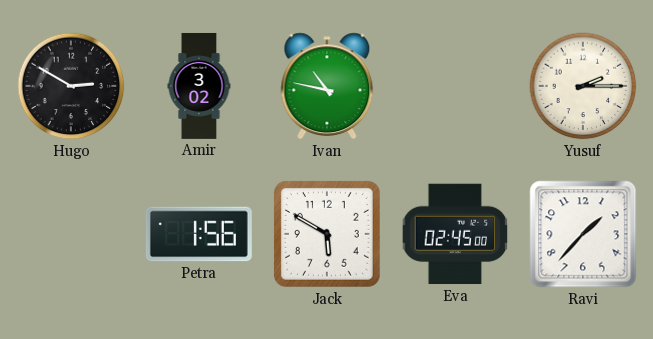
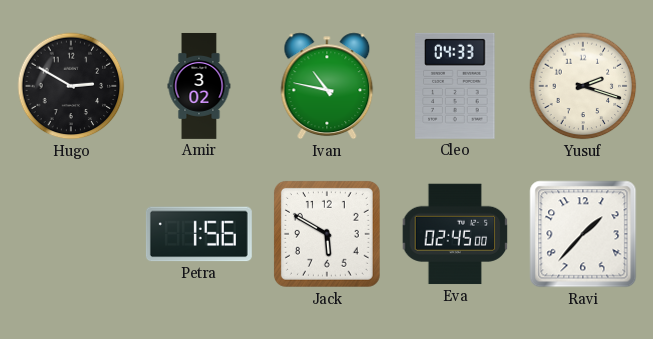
Cleo: none -> 04:33
Yusuf: 2:15 -> 2:18
